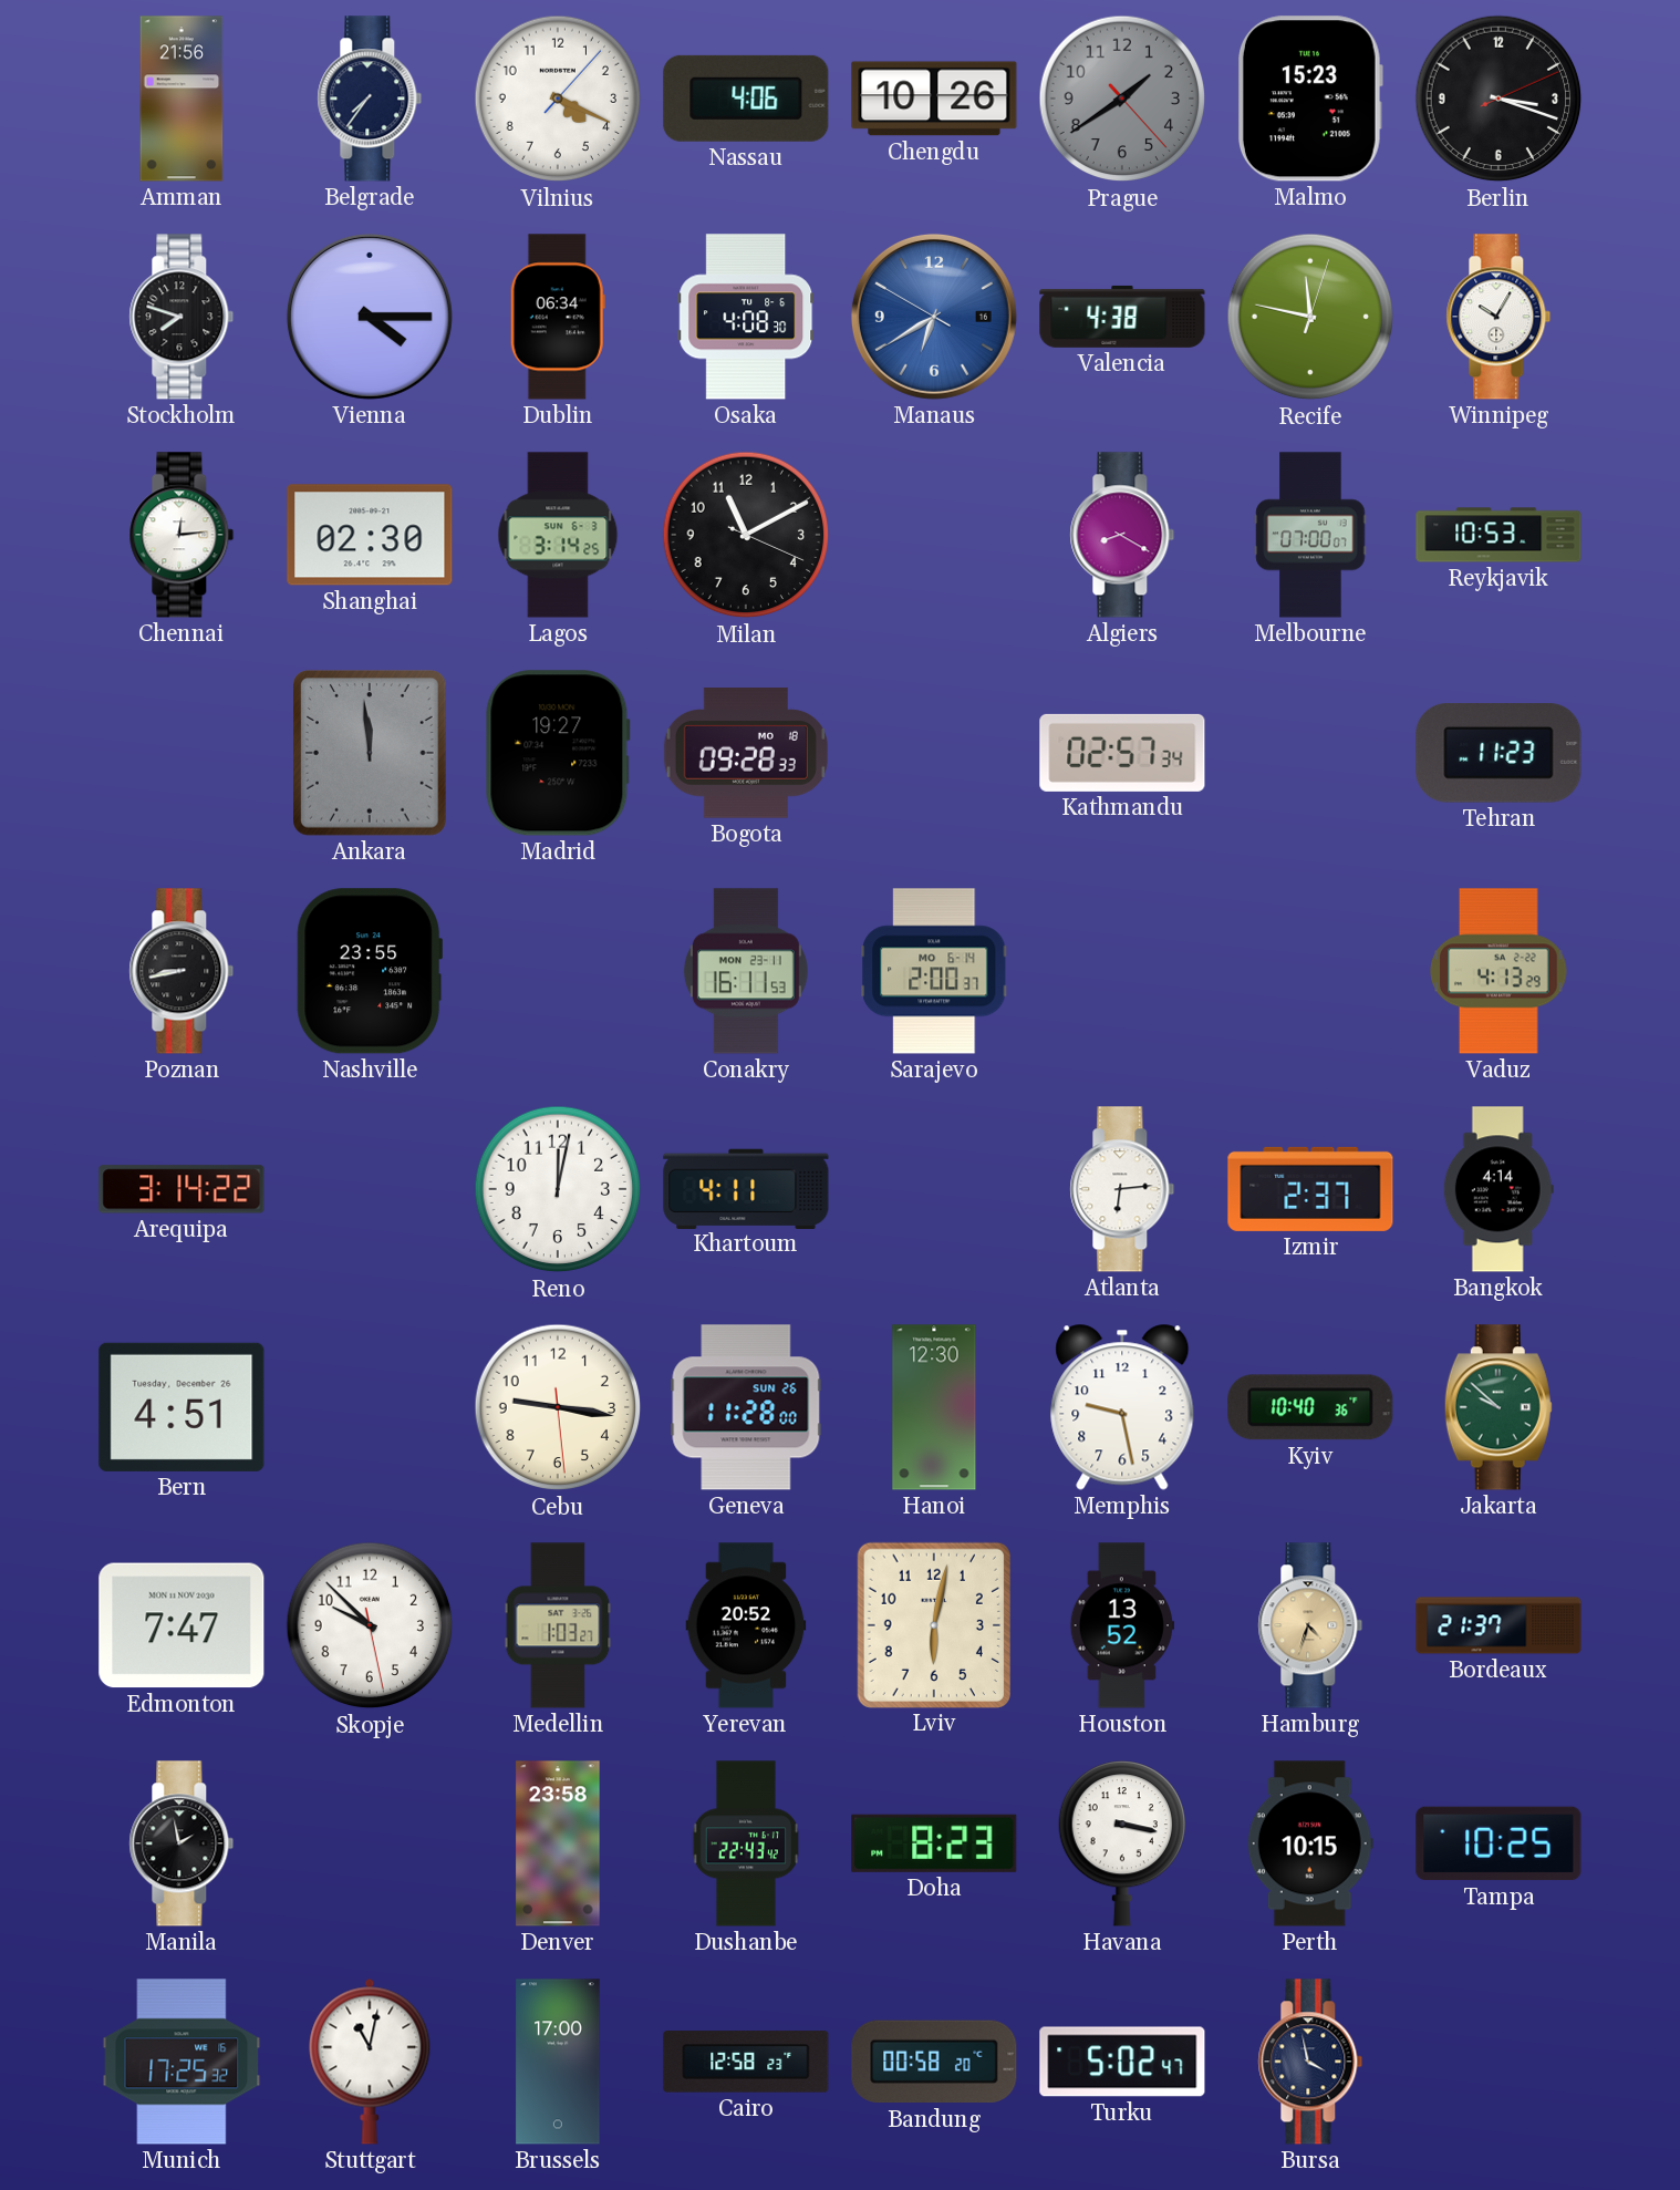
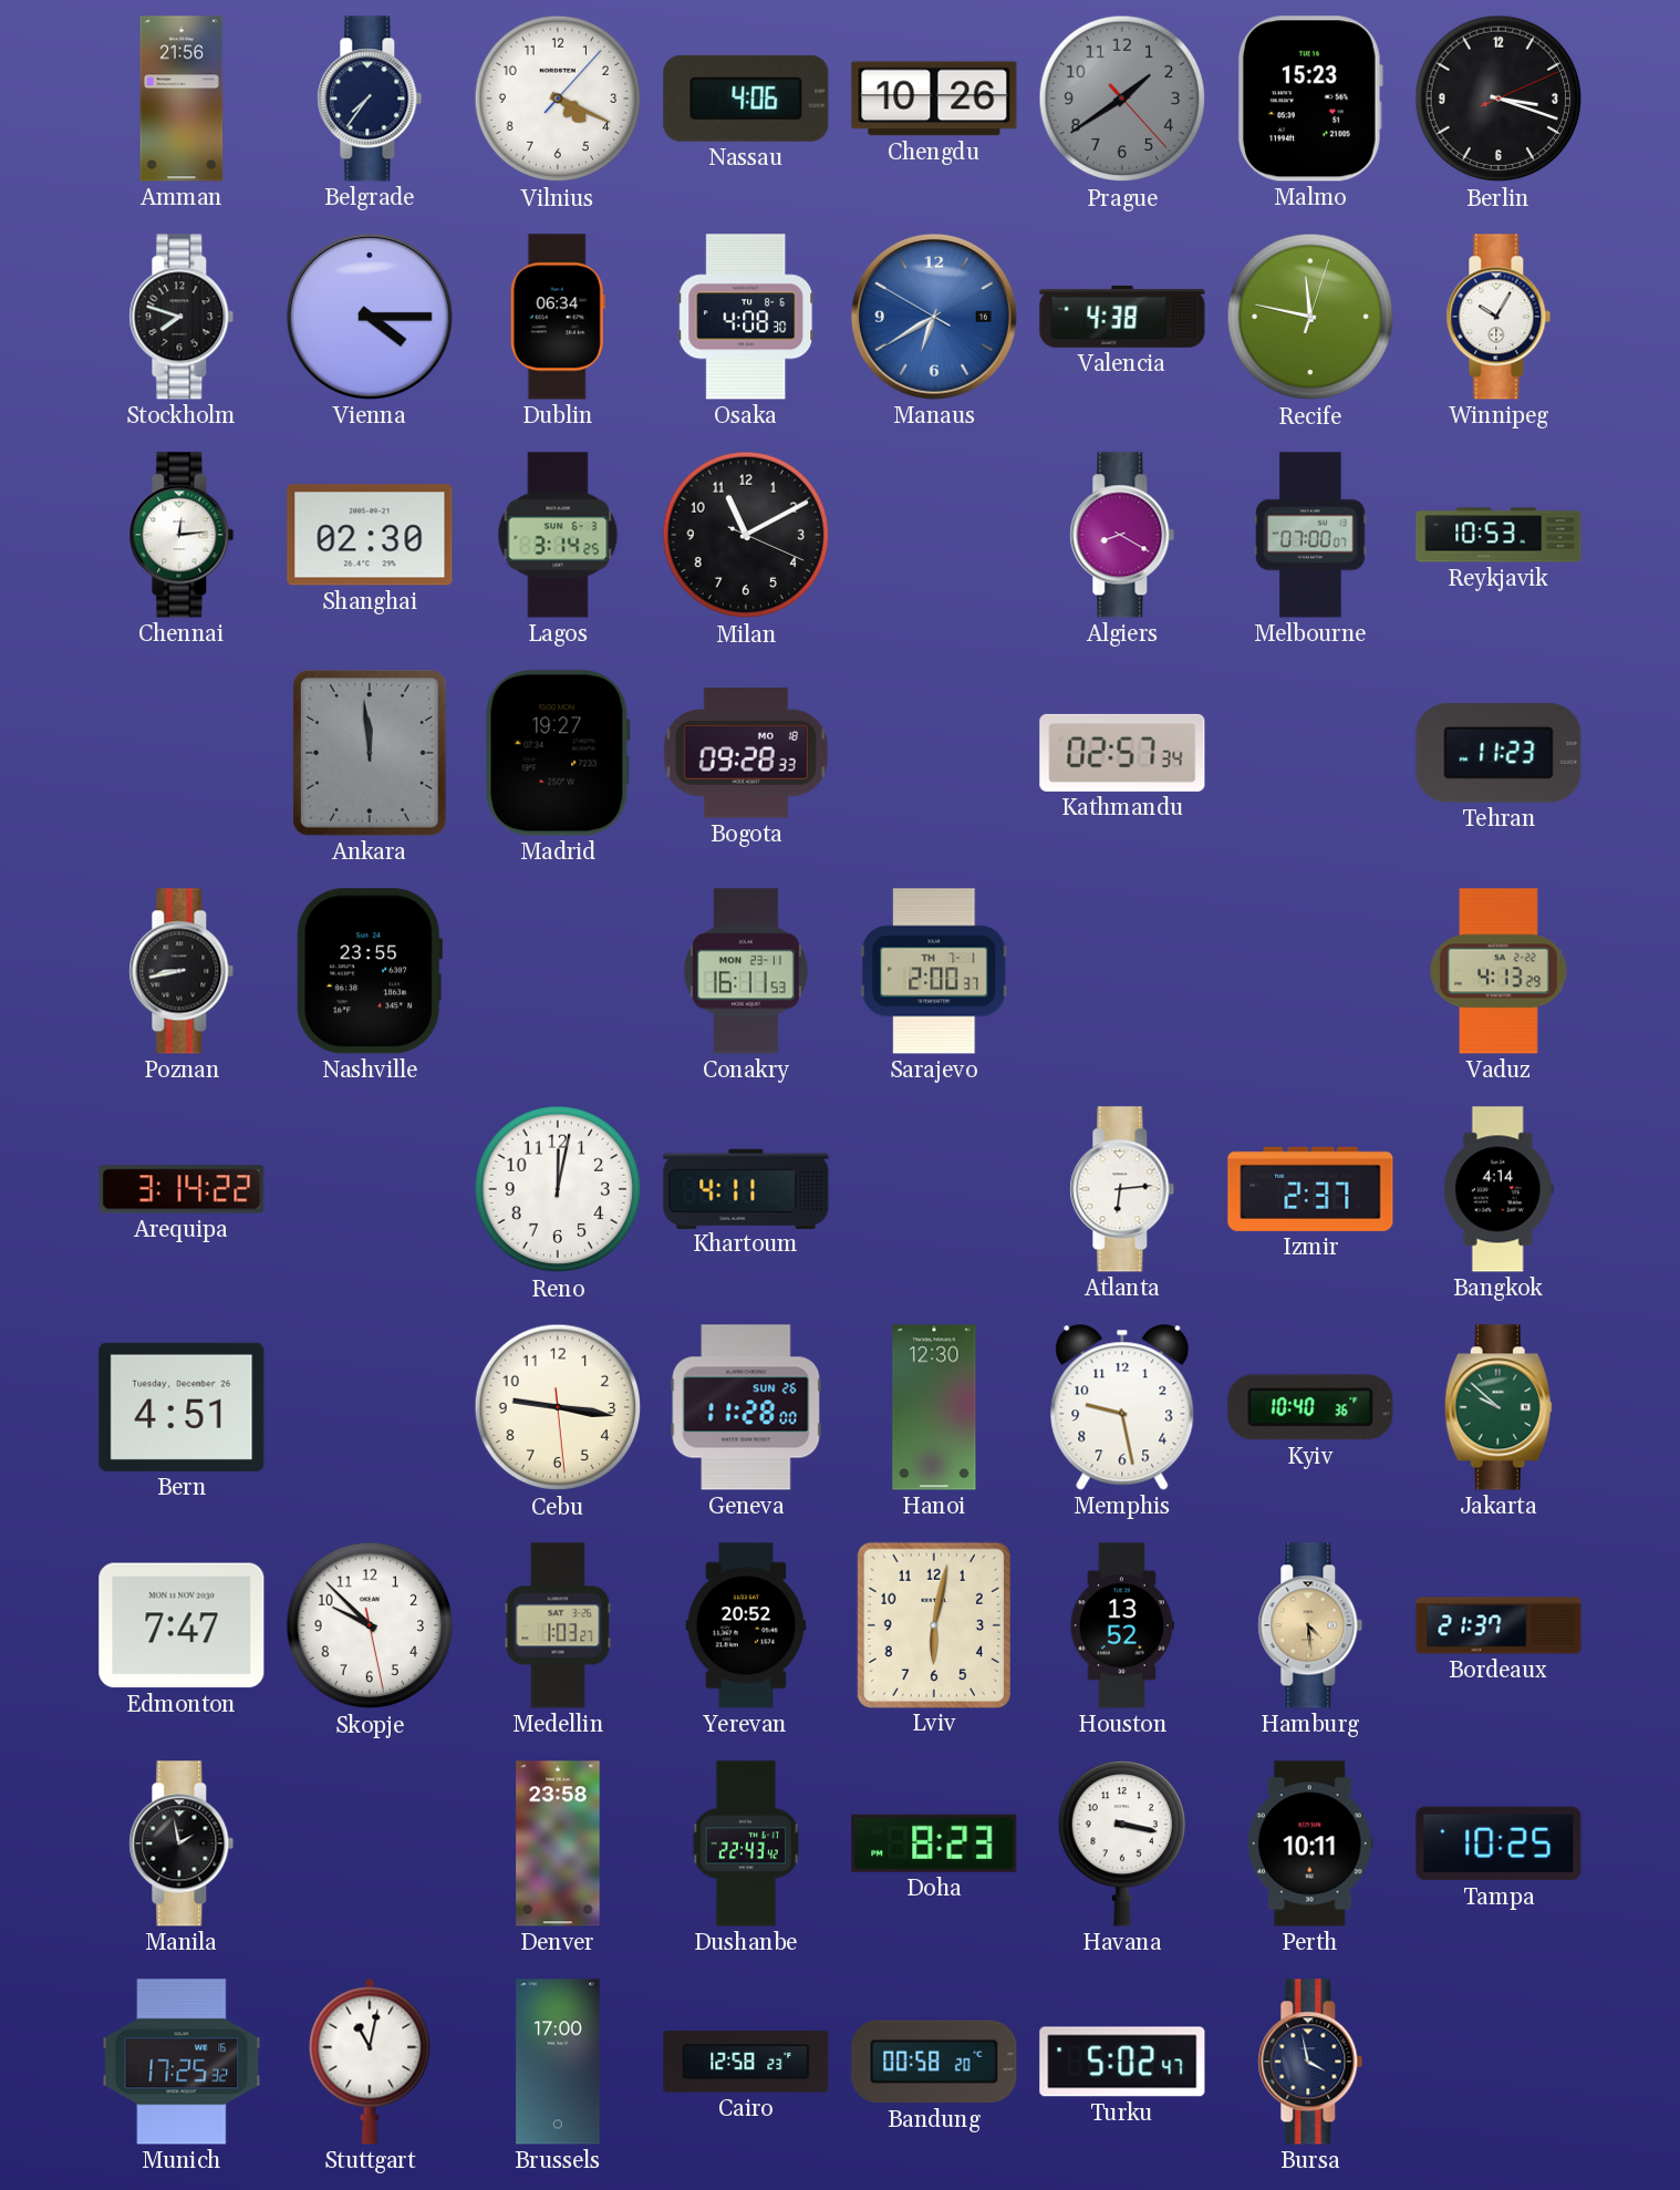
Sarajevo date: MO 6-14 -> TH 7-1
Hamburg: 4:33 -> 4:29
Perth: 10:15 -> 10:11
